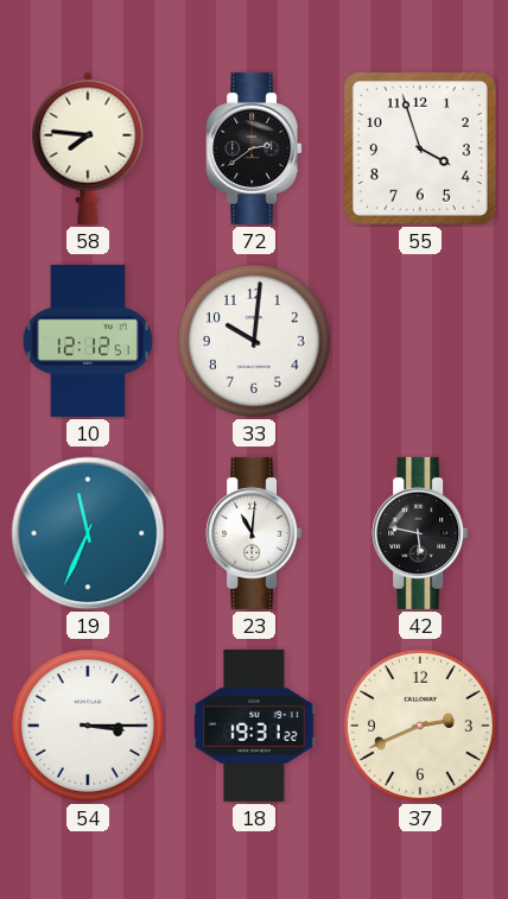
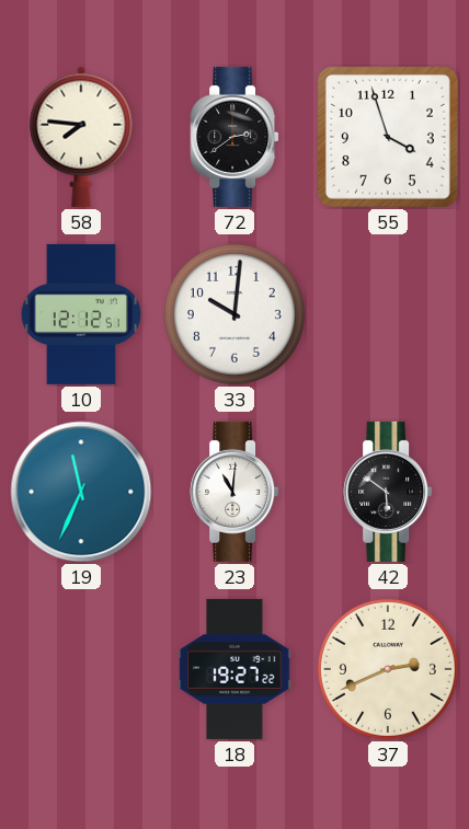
42: 5:47 -> 5:51
54: 3:15 -> none
18: 19:31 -> 19:27
